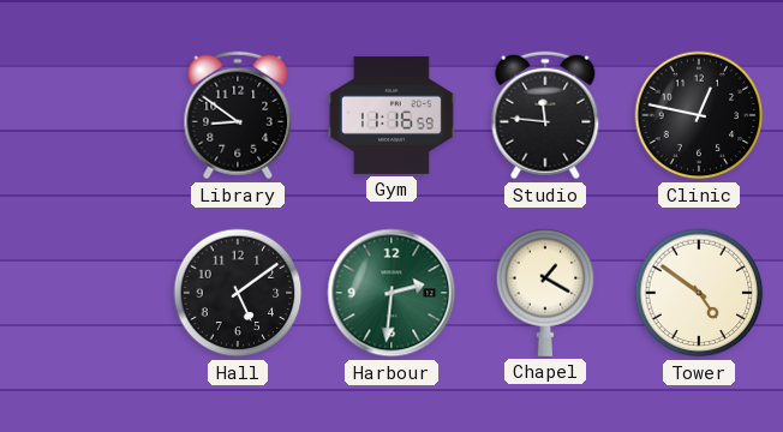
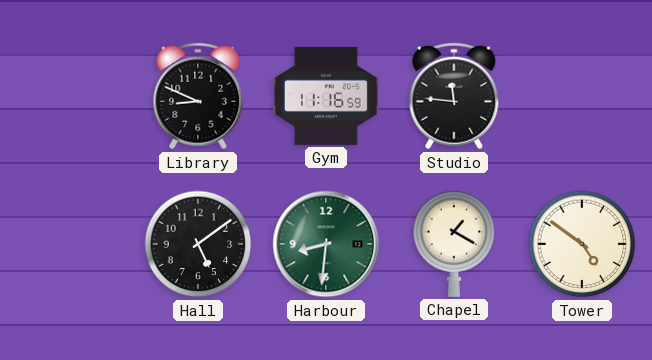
Library: 8:51 -> 8:49
Clinic: 12:47 -> none
Harbour: 2:31 -> 8:31
